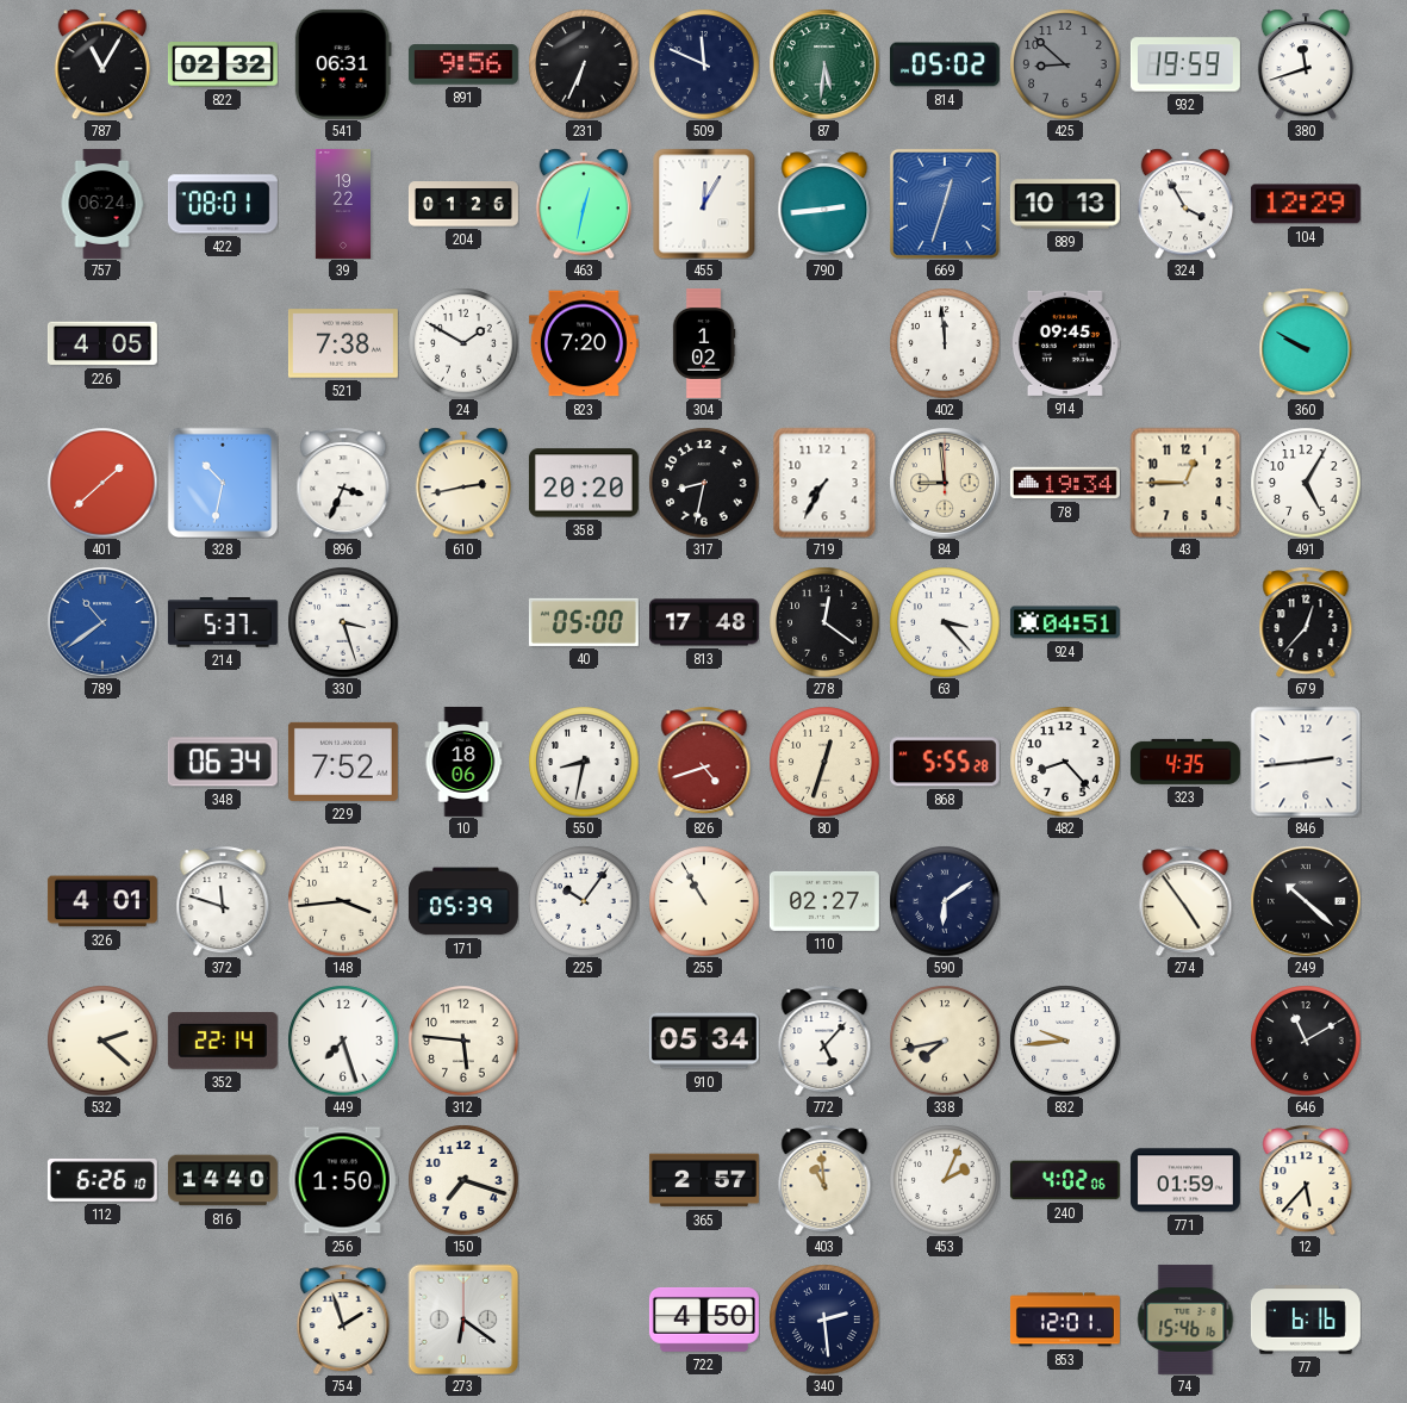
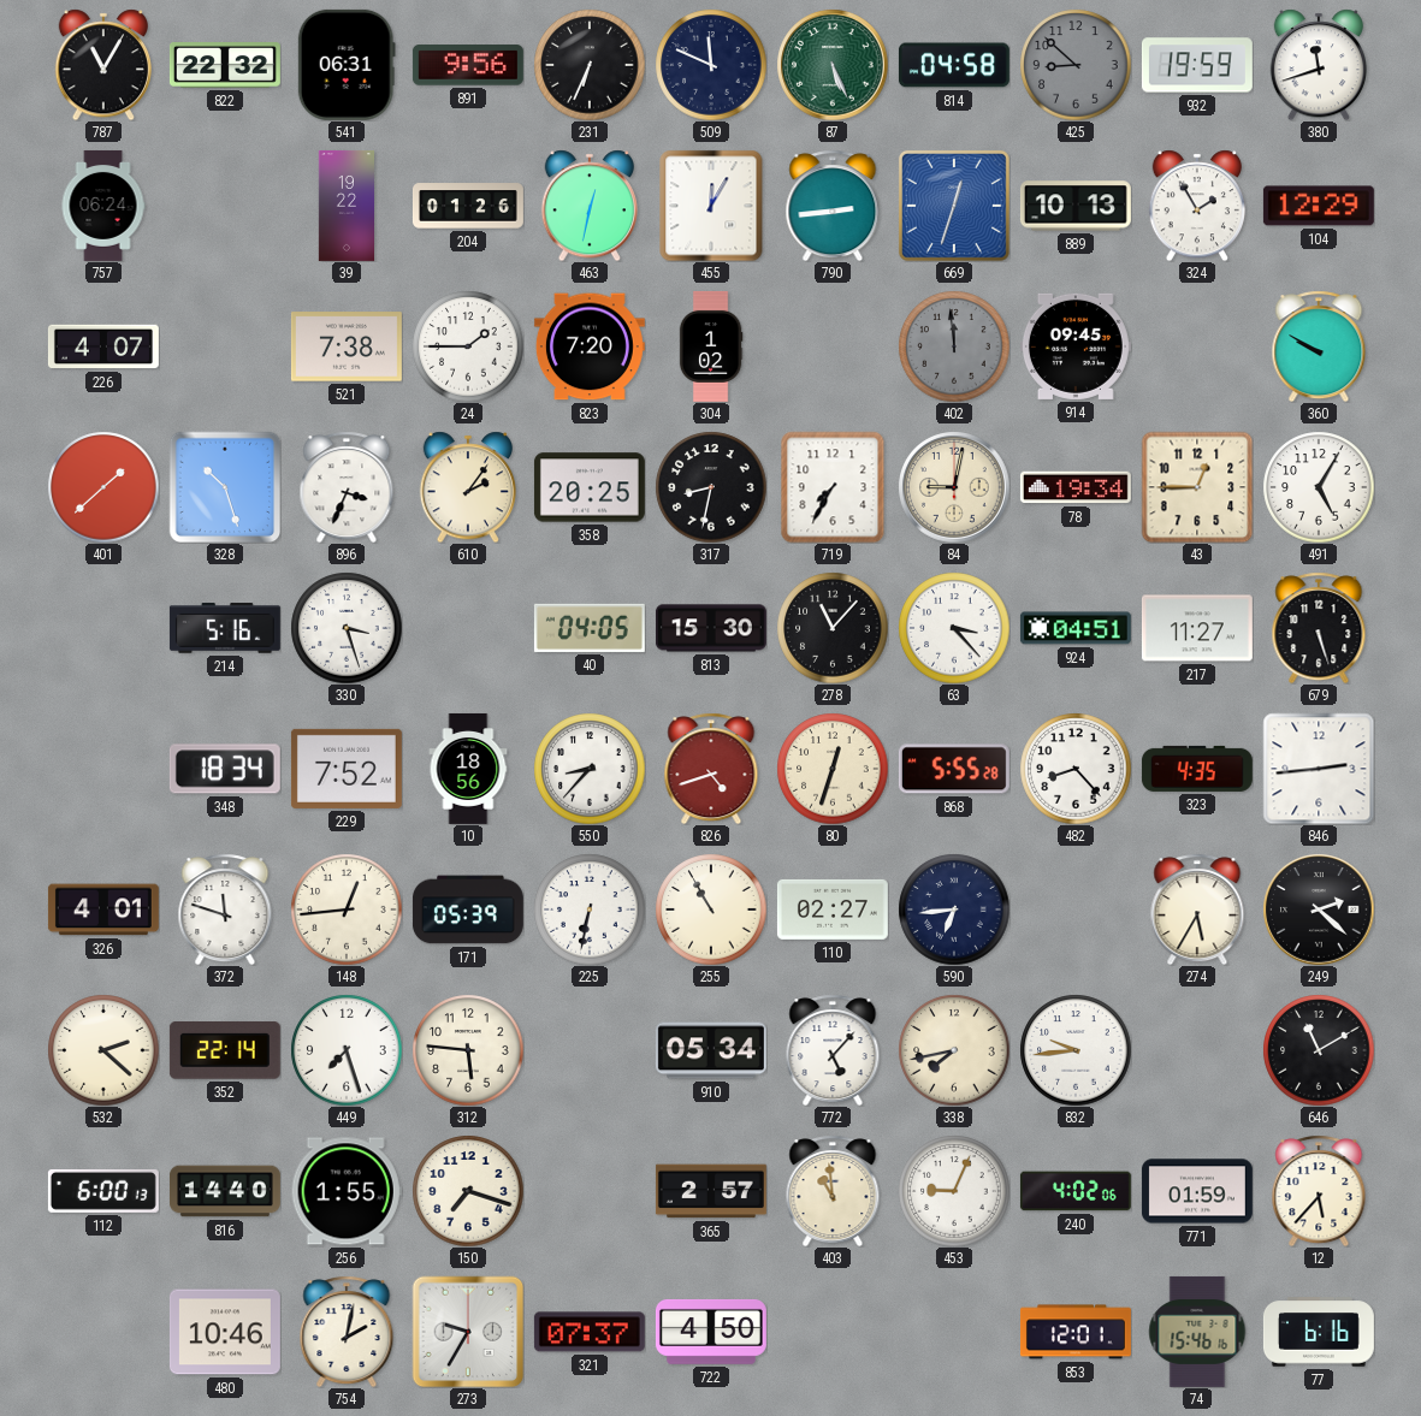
822: 02:32 -> 22:32
87: 5:31 -> 5:26
814: 05:02 -> 04:58
422: 08:01 -> none
324: 3:55 -> 1:55
226: 4:05 -> 4:07
24: 1:50 -> 1:45
402 dial: white -> grey
328: 10:32 -> 10:27
610: 2:43 -> 2:06
358: 20:20 -> 20:25
84: 8:59 -> 9:02
789: 10:39 -> none
214: 5:37 -> 5:16
40: 05:00 -> 04:05
813: 17:48 -> 15:30
278: 12:21 -> 11:07
217: none -> 11:27
679: 12:37 -> 5:27
348: 06:34 -> 18:34
10: 18:06 -> 18:56
550: 8:32 -> 8:37
148: 3:44 -> 12:44
225: 10:06 -> 6:32
590: 6:09 -> 6:44
274: 4:54 -> 5:35
249: 10:22 -> 2:22
112: 6:26 -> 6:00
256: 1:50 -> 1:55
453: 2:04 -> 9:04
480: none -> 10:46
754: 1:57 -> 2:02
273: 6:21 -> 9:35
321: none -> 07:37
340: 2:29 -> none
